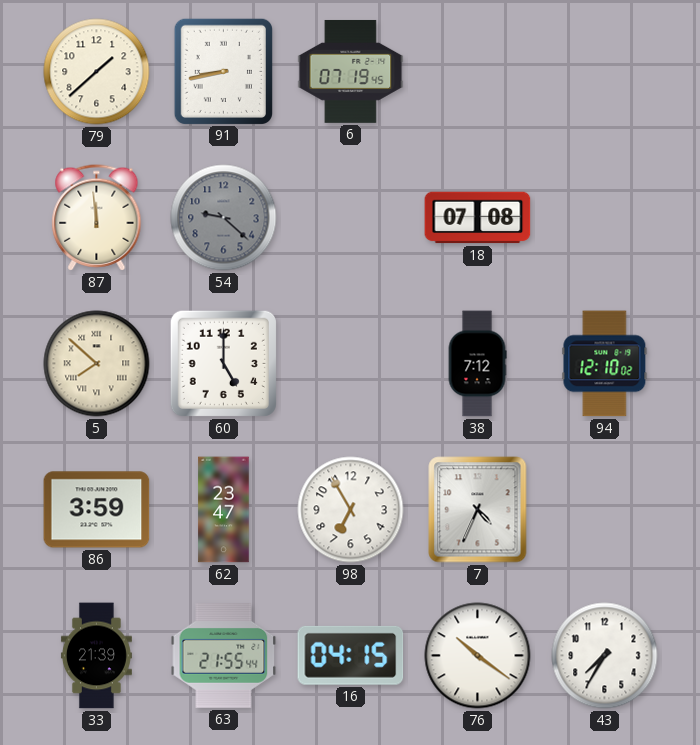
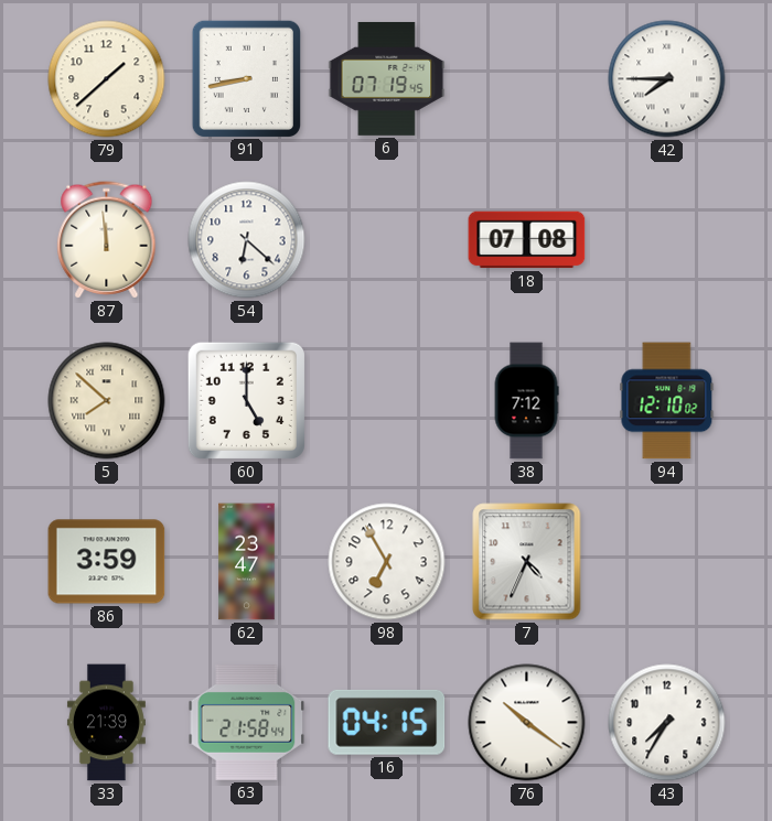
42: none -> 7:45
54: 9:22 -> 6:22
54 dial: grey -> white
63: 21:55 -> 21:58
